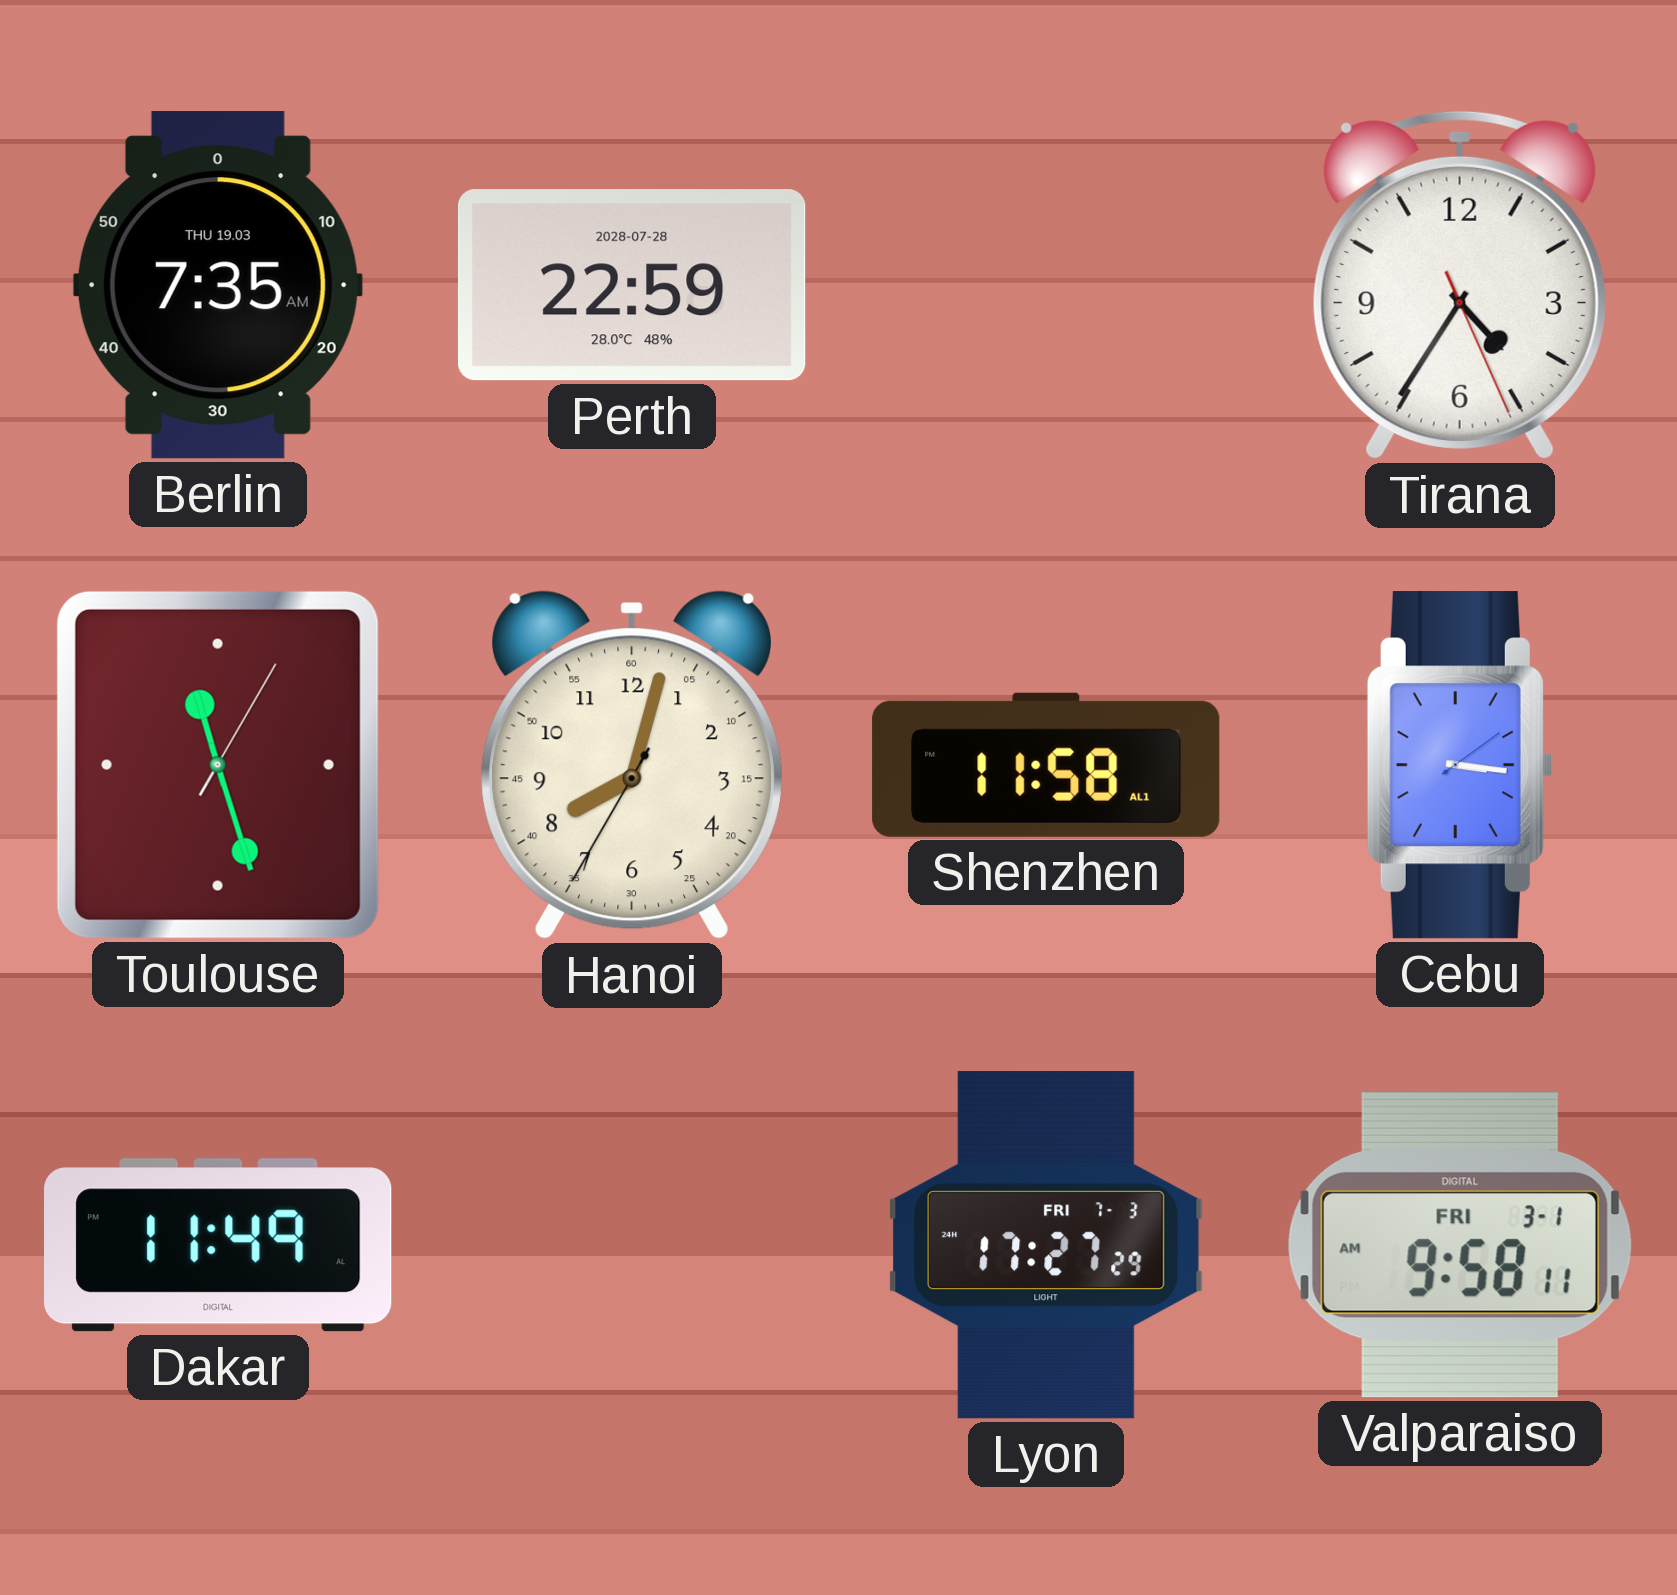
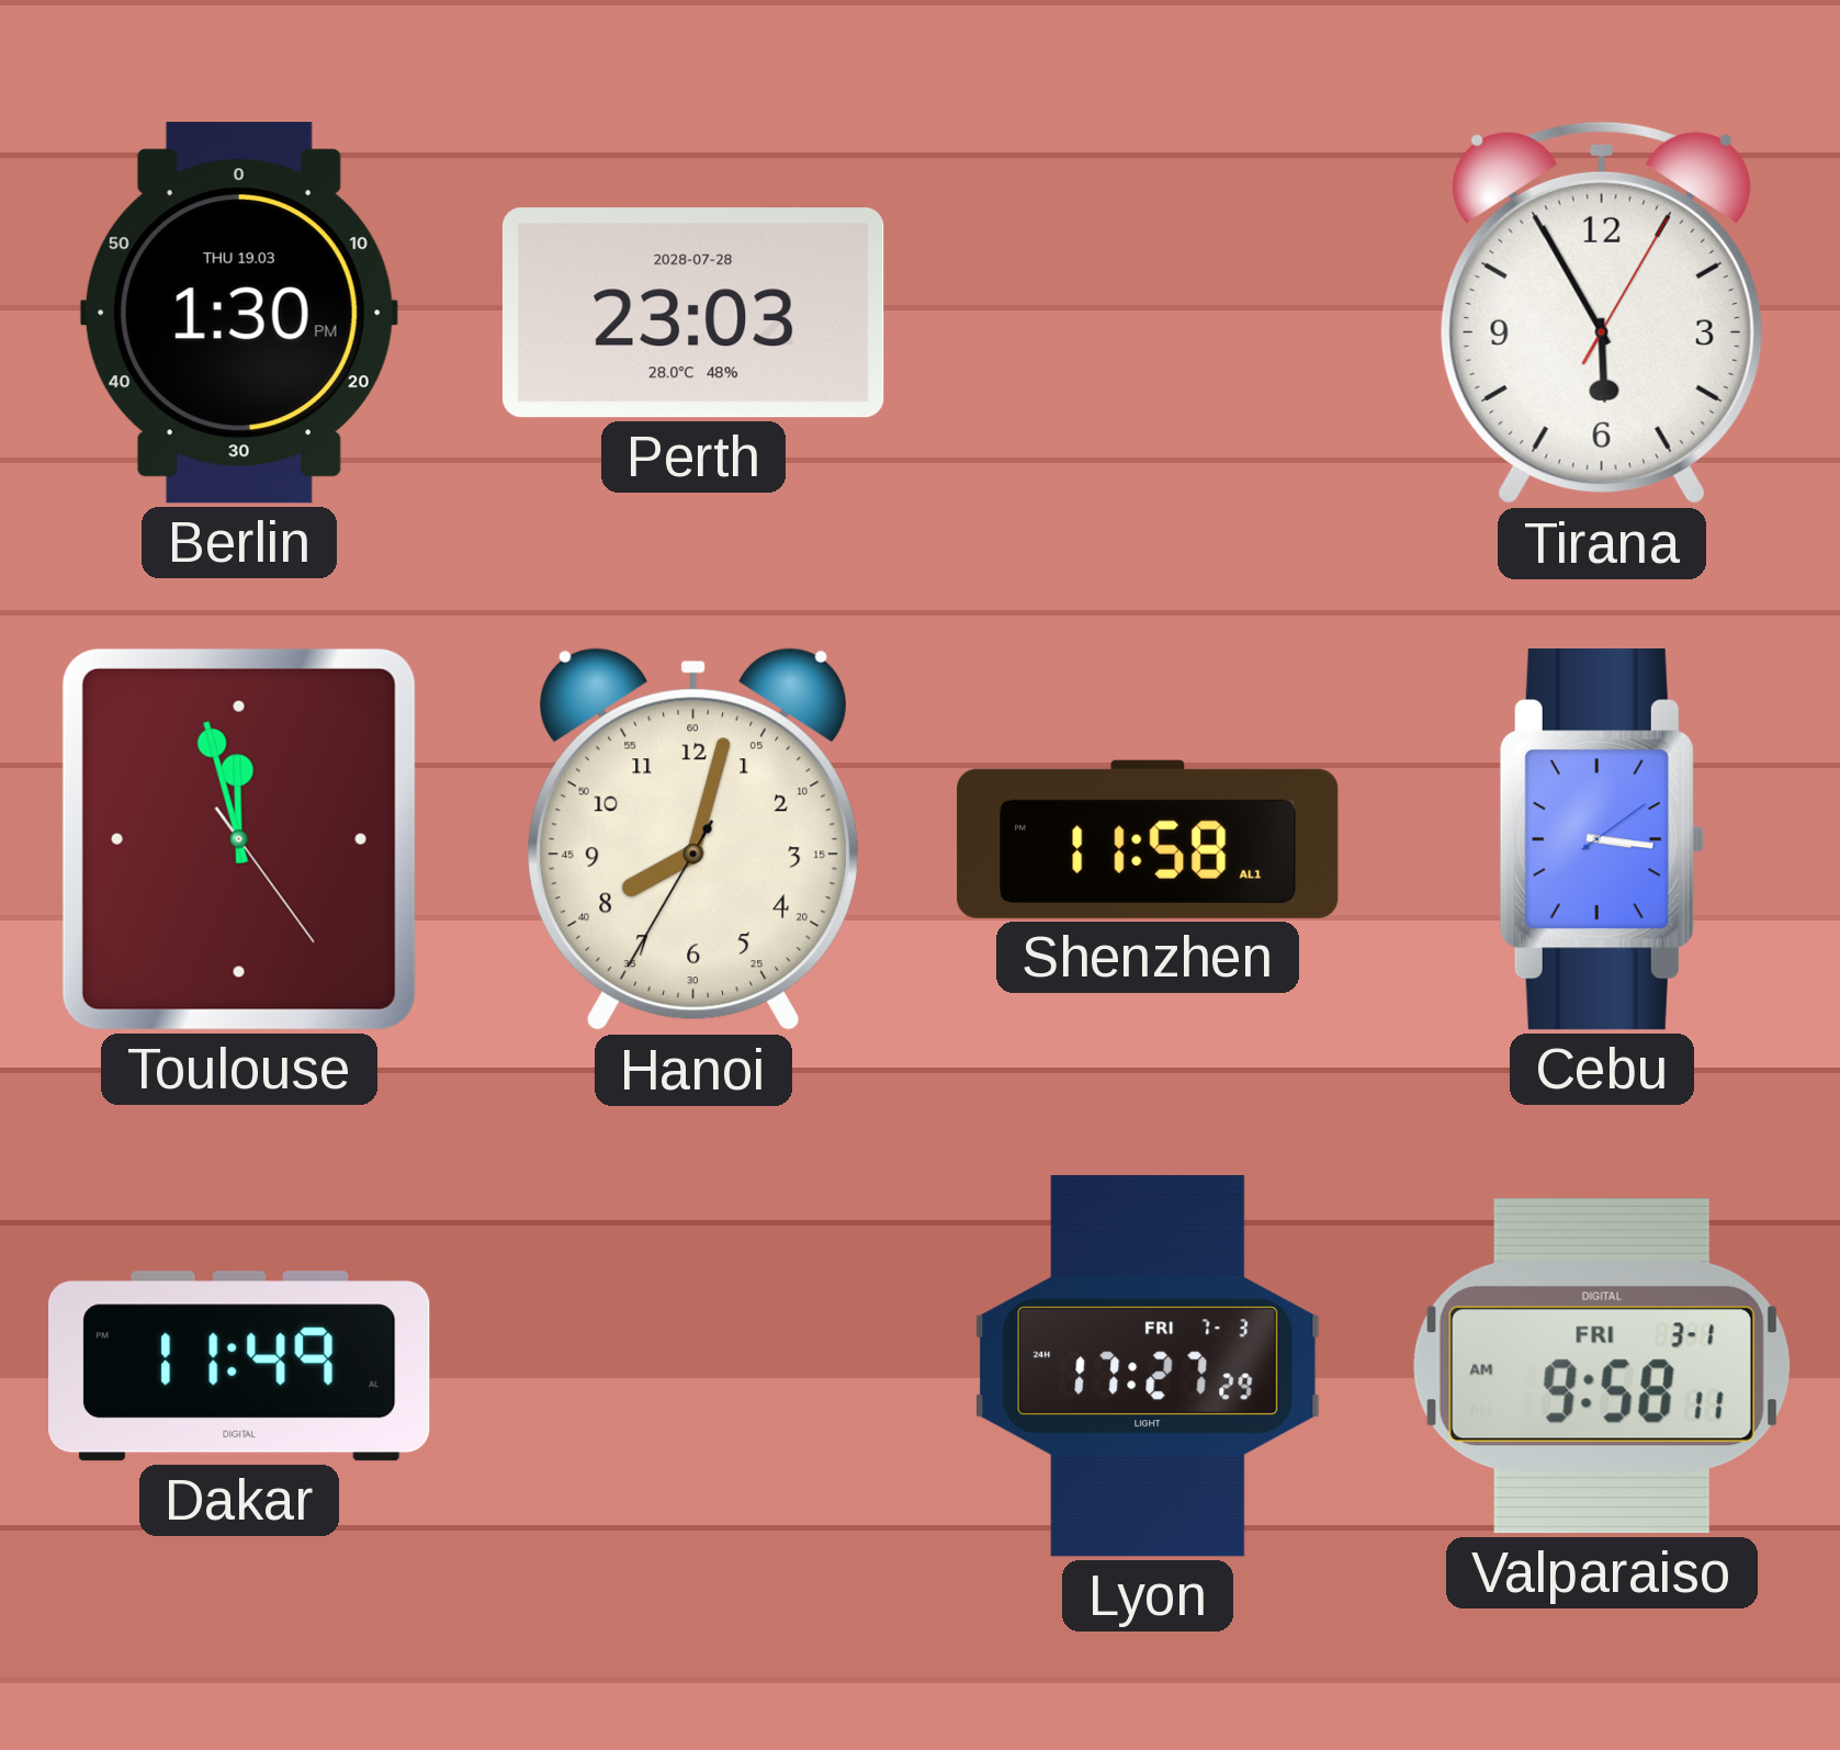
Berlin: 7:35 -> 1:30
Perth: 22:59 -> 23:03
Tirana: 4:35 -> 5:55
Toulouse: 11:27 -> 11:57
